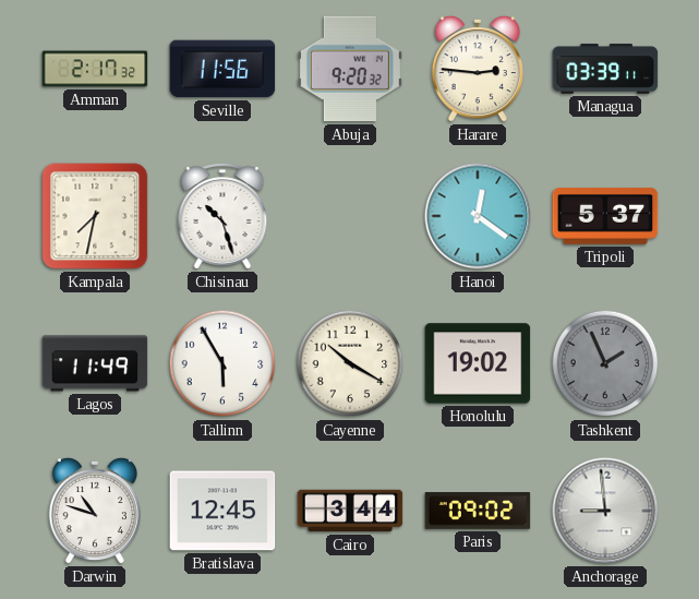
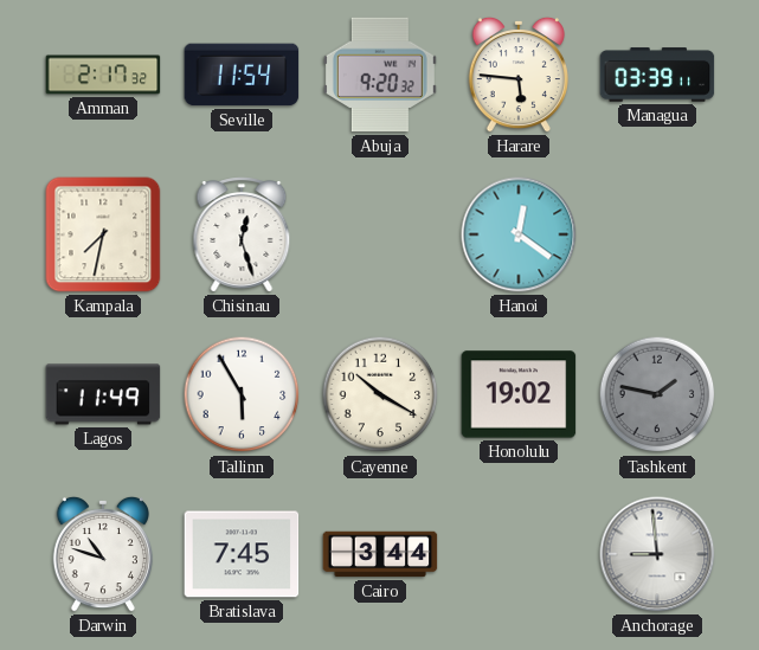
Seville: 11:56 -> 11:54
Harare: 2:46 -> 5:46
Chisinau: 10:27 -> 12:27
Tripoli: 5:37 -> none
Tashkent: 1:56 -> 1:47
Bratislava: 12:45 -> 7:45
Paris: 09:02 -> none
